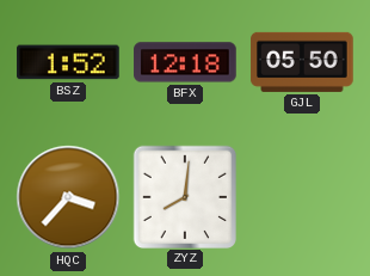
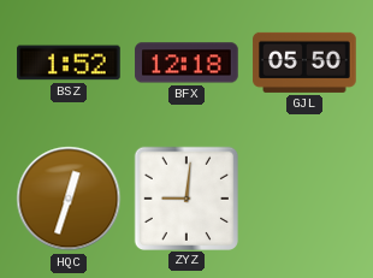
HQC: 3:37 -> 12:33
ZYZ: 8:01 -> 9:01
